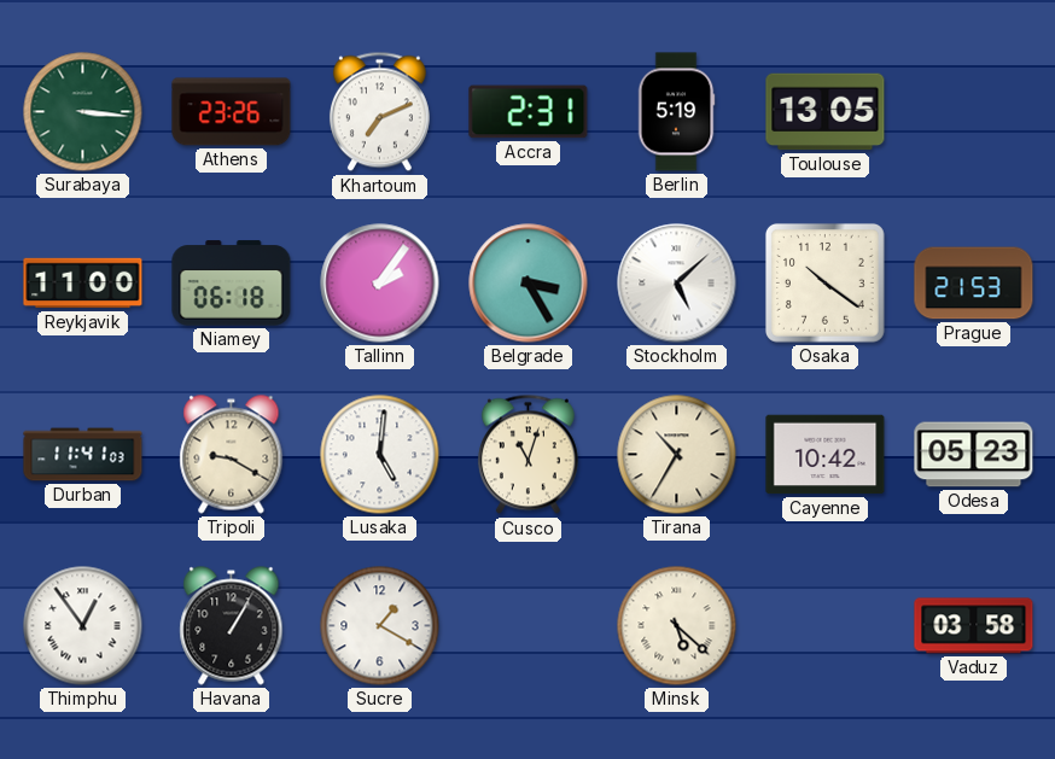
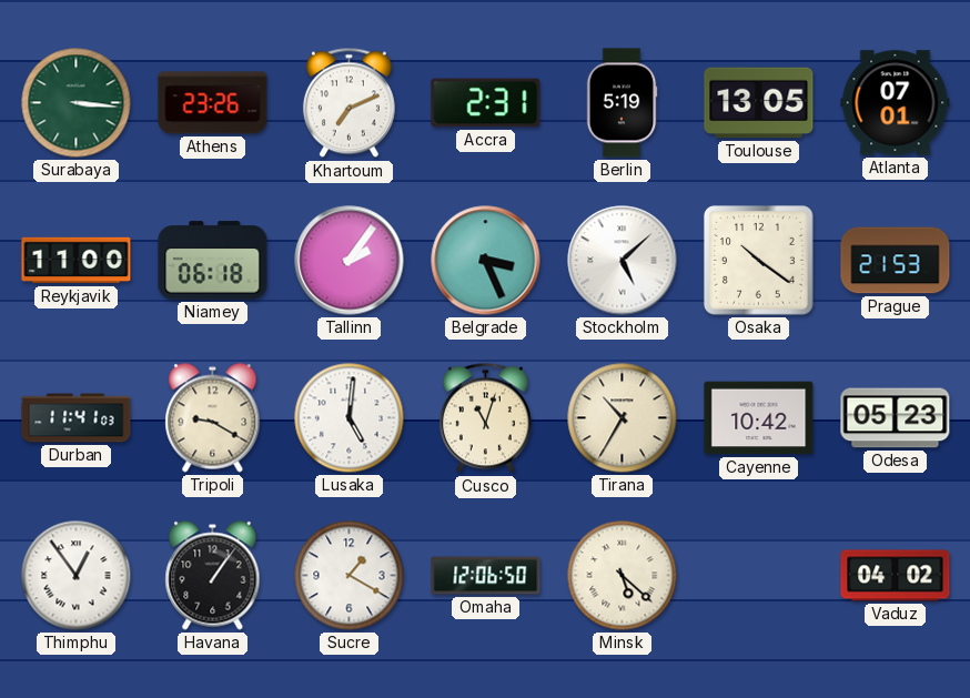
Atlanta: none -> 07:01
Belgrade: 3:25 -> 3:26
Havana: 1:05 -> 1:06
Omaha: none -> 12:06
Vaduz: 03:58 -> 04:02
